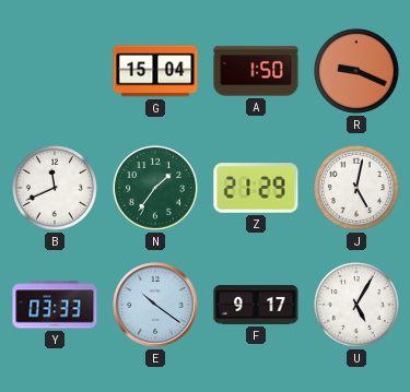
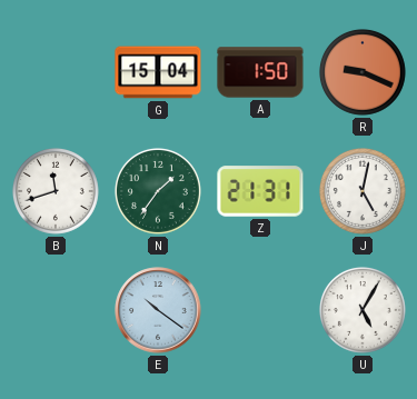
B: 11:41 -> 11:42
Z: 21:29 -> 21:31
Y: 03:33 -> none
F: 9:17 -> none
